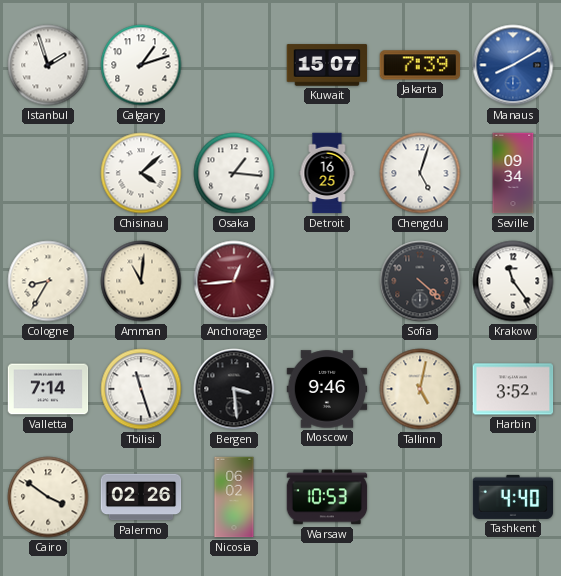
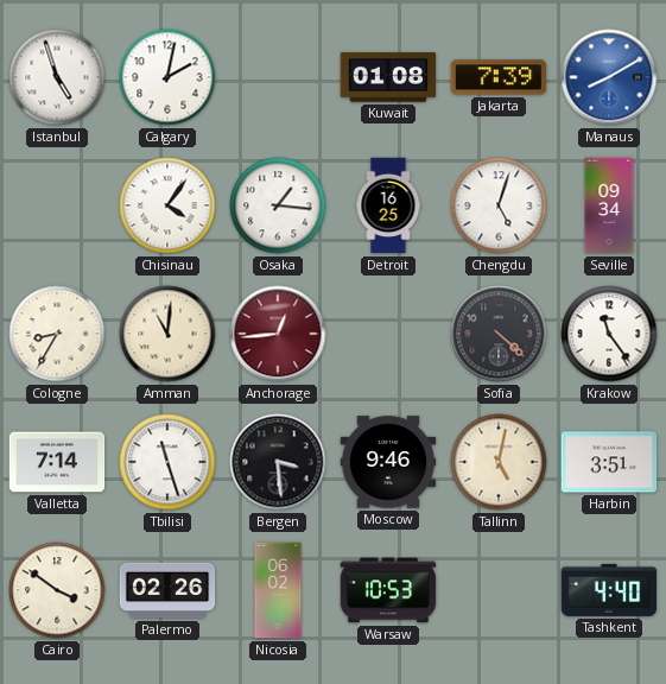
Istanbul: 1:57 -> 4:57
Calgary: 1:12 -> 2:02
Kuwait: 15:07 -> 01:08
Chisinau: 4:08 -> 4:06
Harbin: 3:52 -> 3:51
